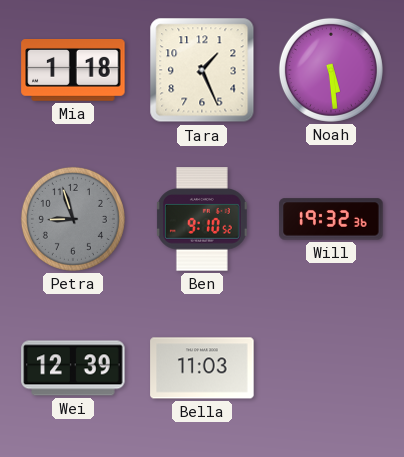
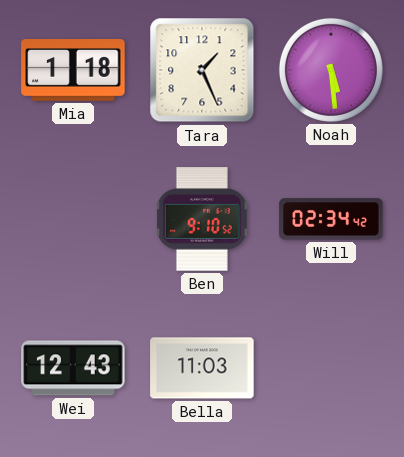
Petra: 8:57 -> none
Will: 19:32 -> 02:34
Wei: 12:39 -> 12:43
